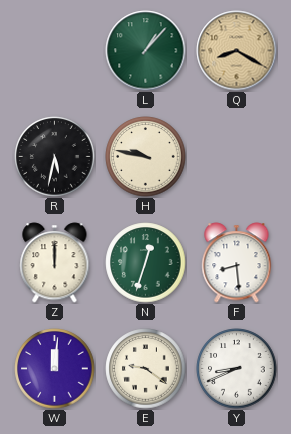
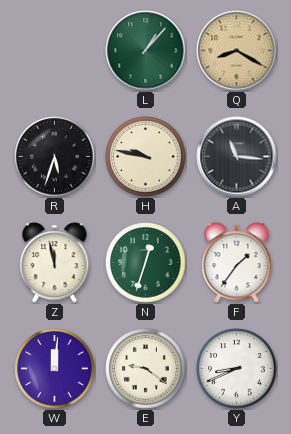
R: 5:32 -> 5:33
A: none -> 11:16
Z: 12:00 -> 11:58
F: 8:29 -> 1:36
